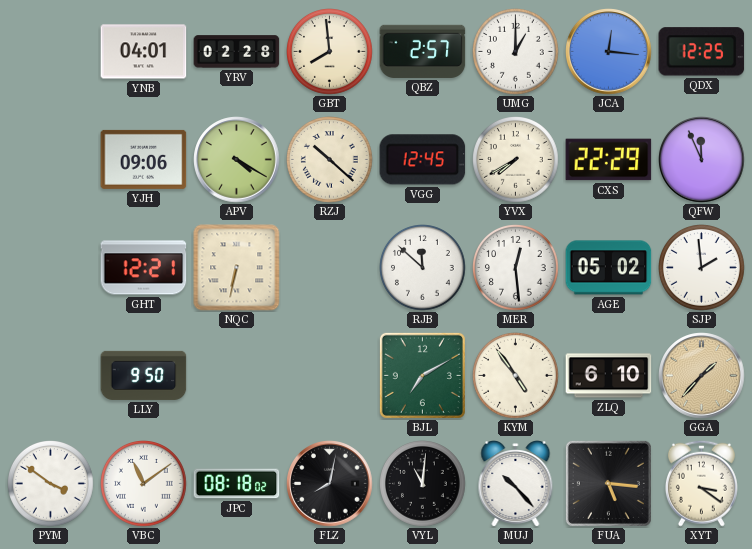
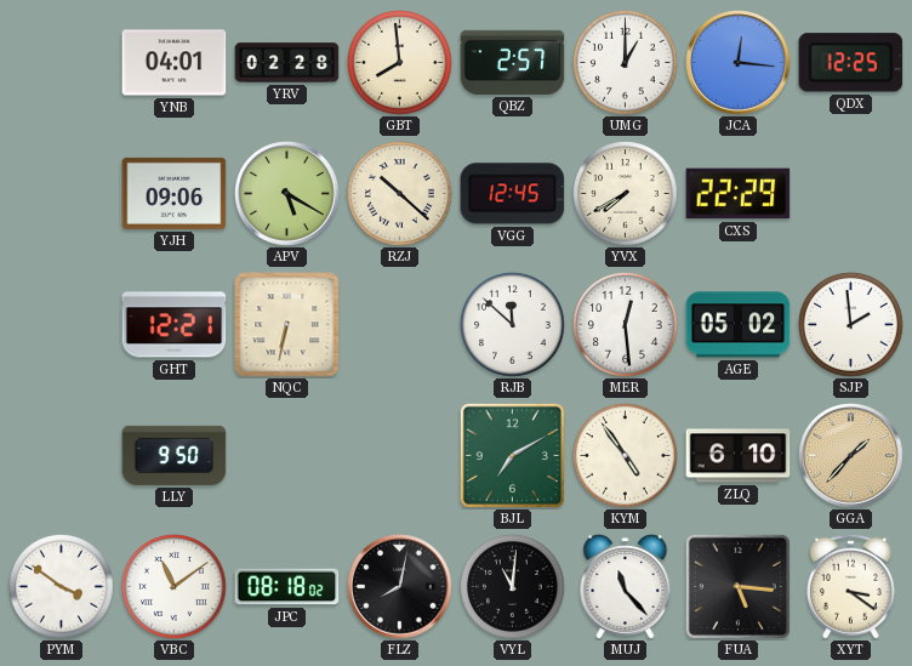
APV: 4:20 -> 5:20
QFW: 11:56 -> none
MUJ: 10:23 -> 11:23
